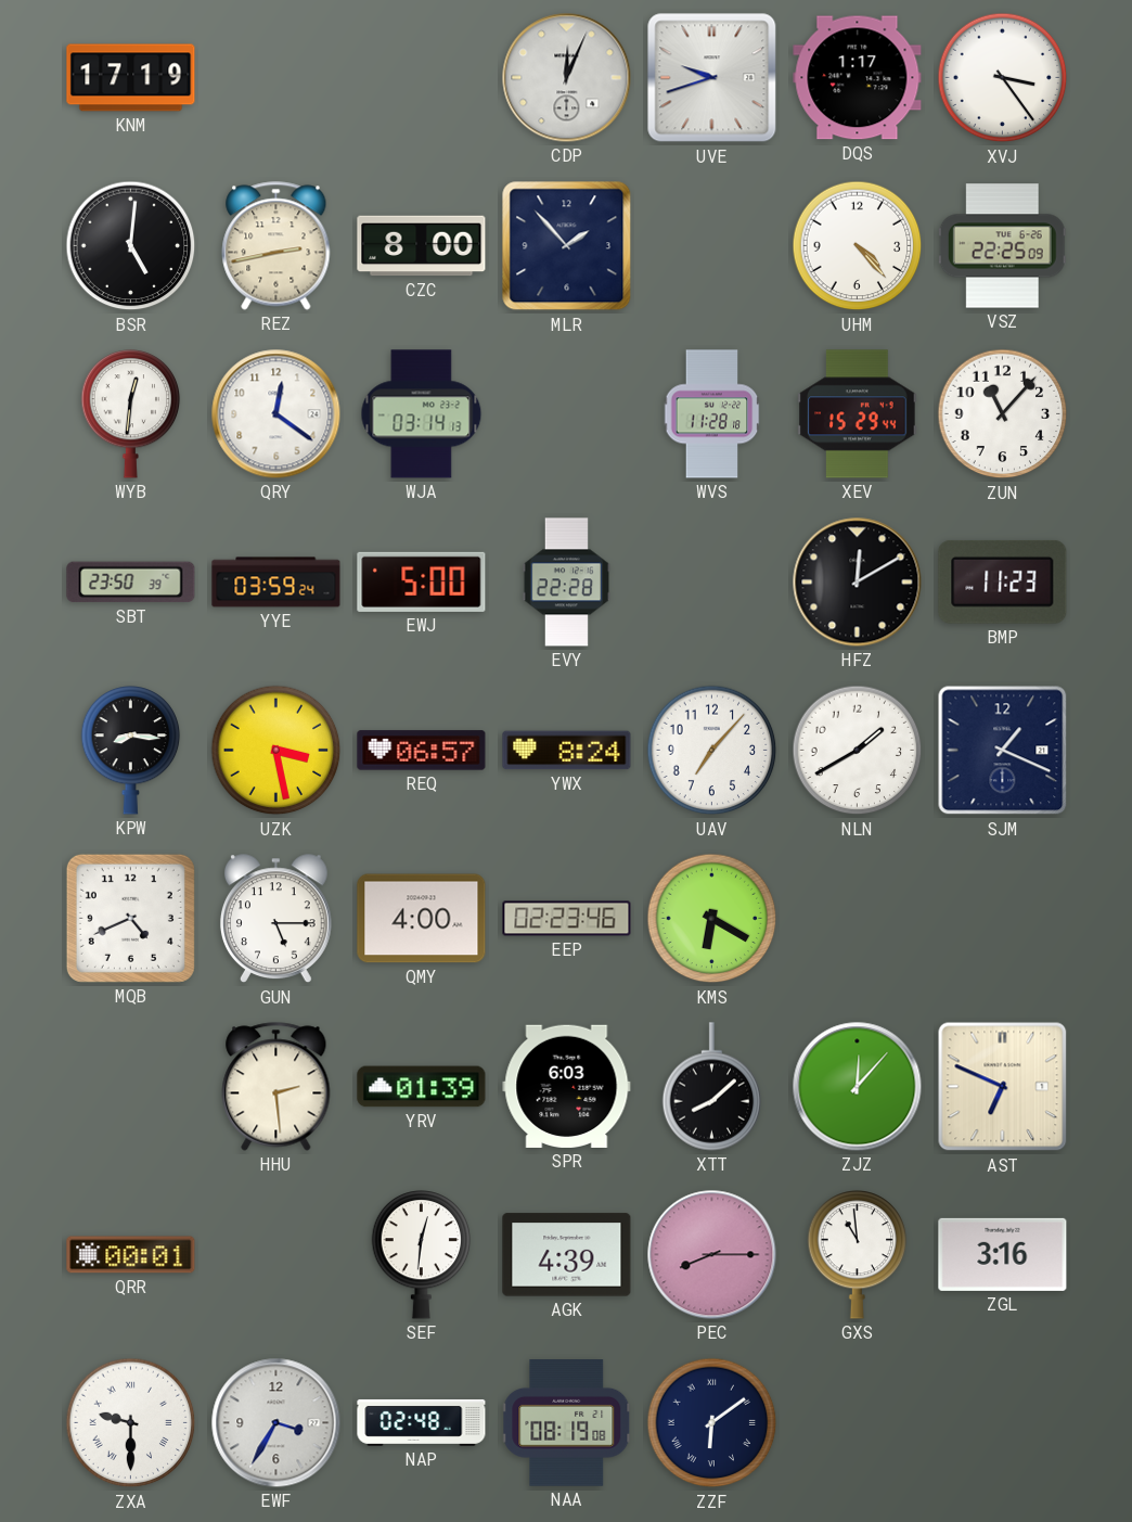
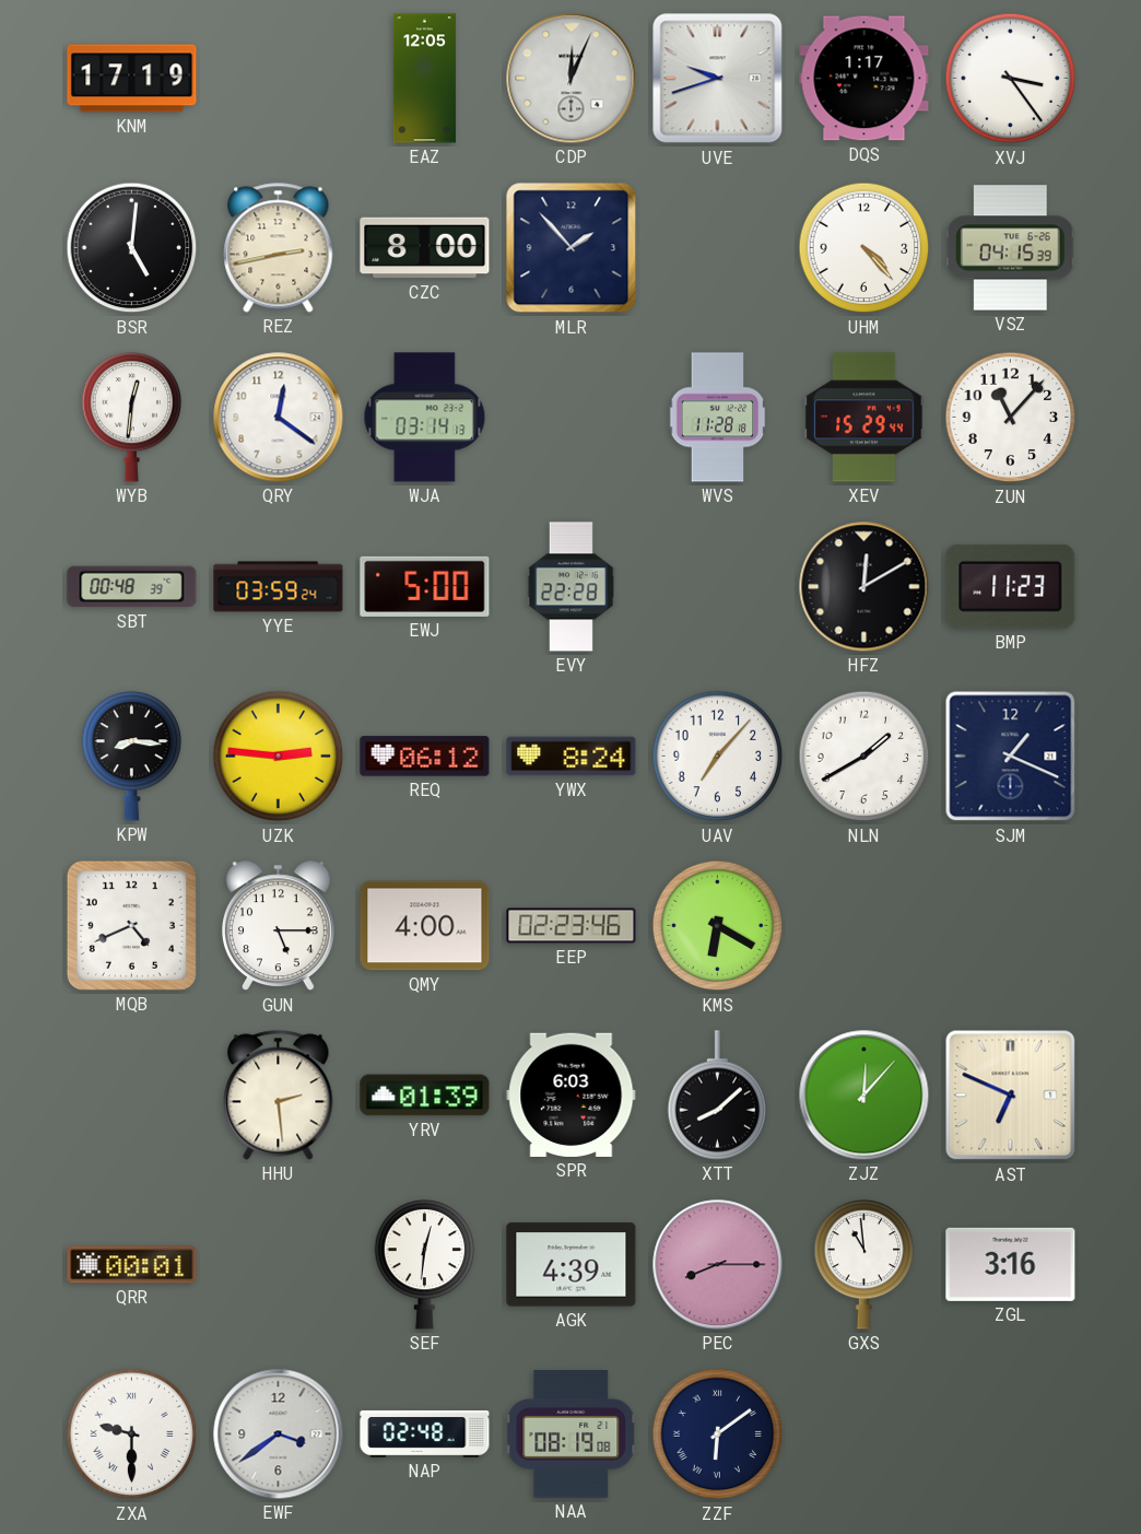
EAZ: none -> 12:05
VSZ: 22:25 -> 04:15
SBT: 23:50 -> 00:48
UZK: 3:28 -> 2:46
REQ: 06:57 -> 06:12
EWF: 3:35 -> 3:39
